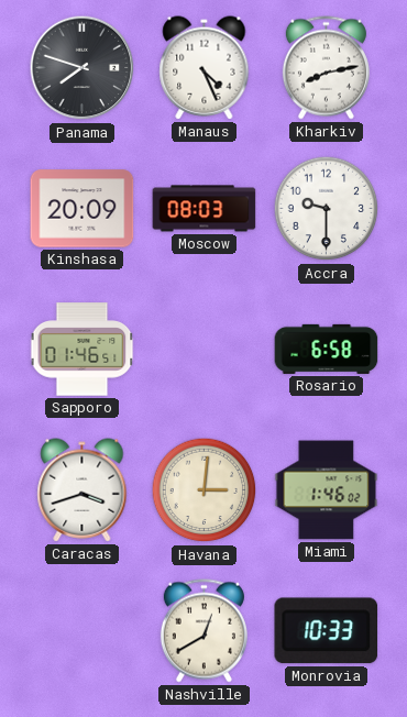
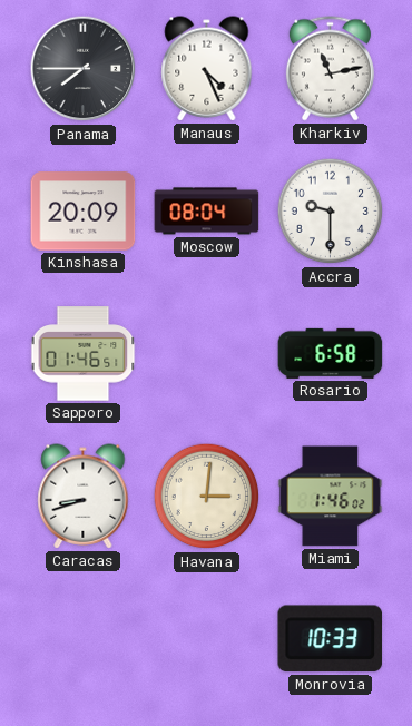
Panama: 7:48 -> 7:45
Kharkiv: 8:13 -> 11:13
Moscow: 08:03 -> 08:04
Caracas: 3:42 -> 8:42
Nashville: 12:40 -> none
